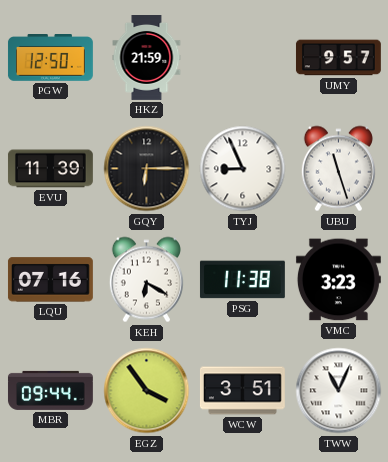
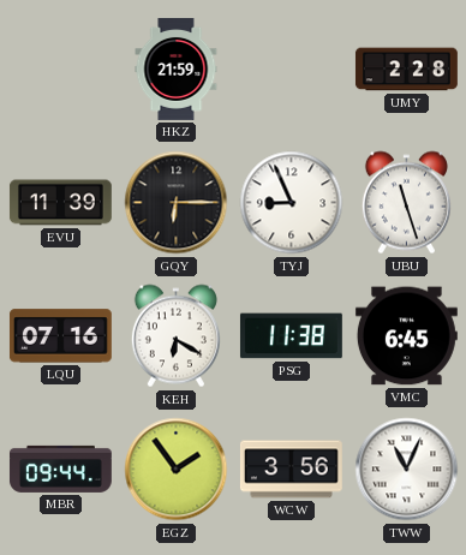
PGW: 12:50 -> none
UMY: 9:57 -> 2:28
VMC: 3:23 -> 6:45
EGZ: 3:54 -> 1:54
WCW: 3:51 -> 3:56
